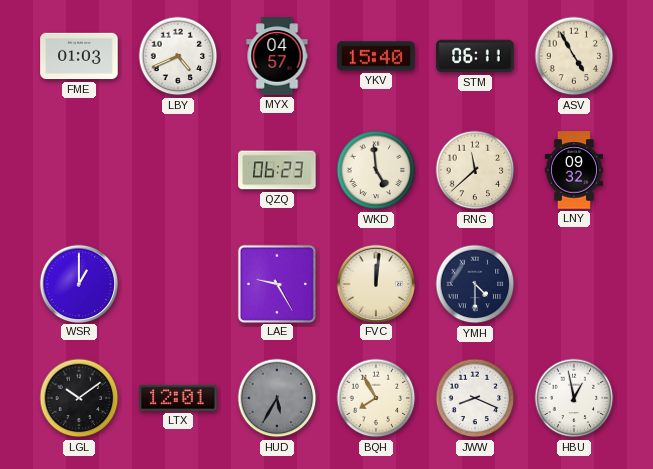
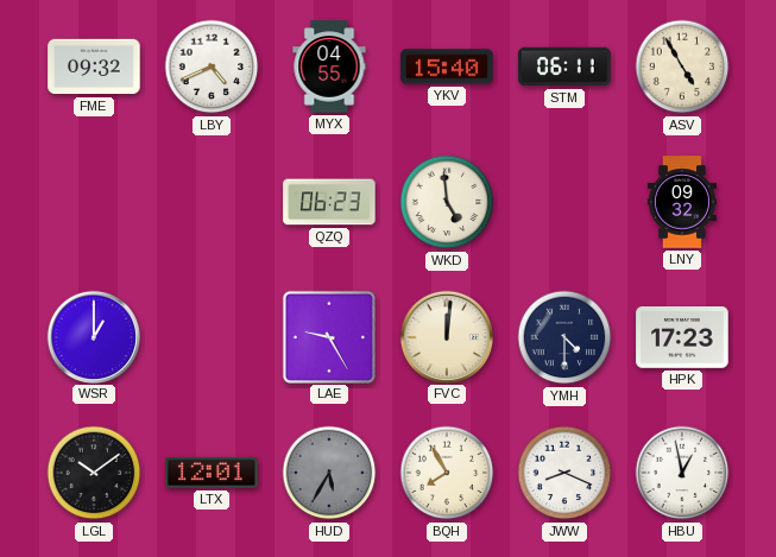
FME: 01:03 -> 09:32
MYX: 04:57 -> 04:55
RNG: 11:38 -> none
HPK: none -> 17:23
